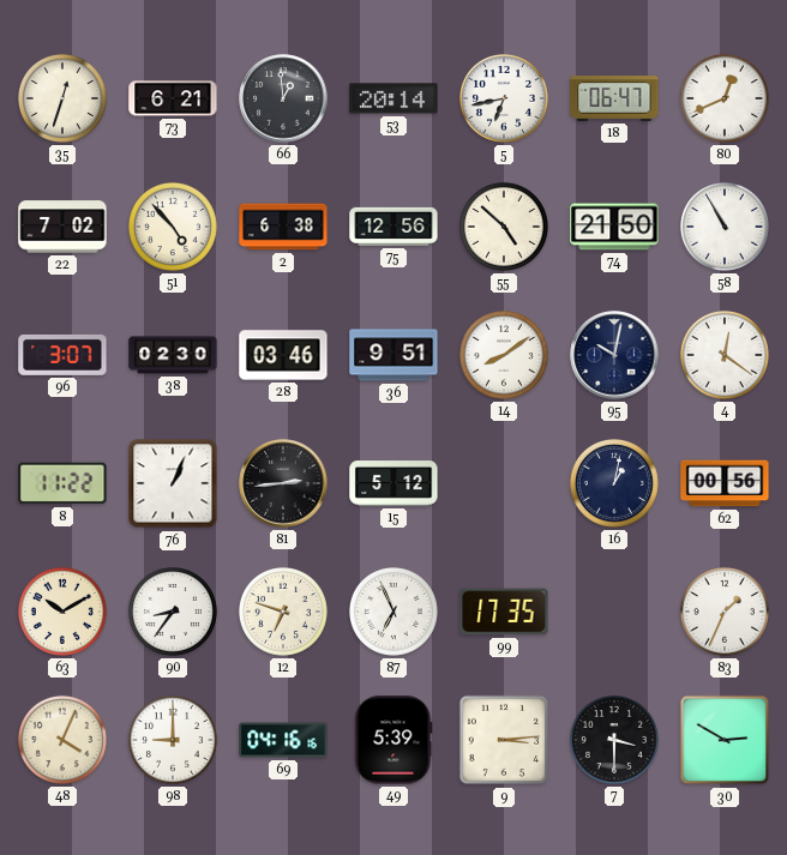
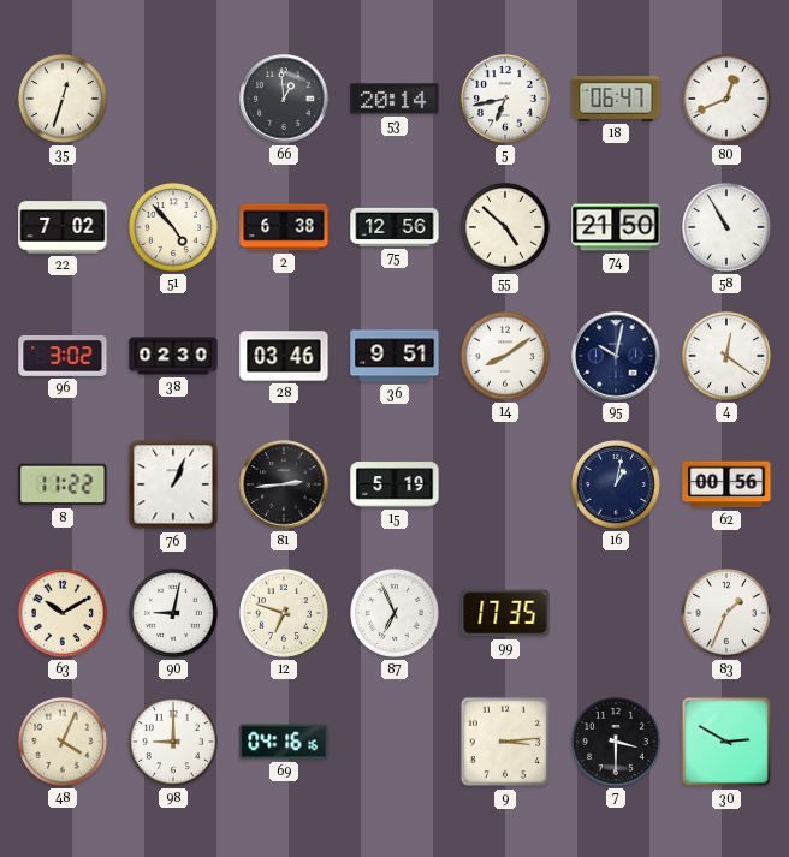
73: 6:21 -> none
96: 3:07 -> 3:02
15: 5:12 -> 5:19
90: 8:36 -> 9:02
49: 5:39 -> none
